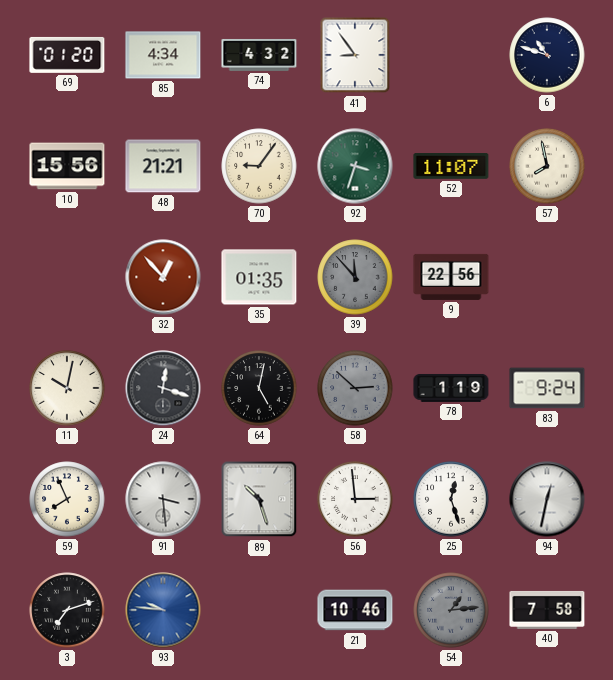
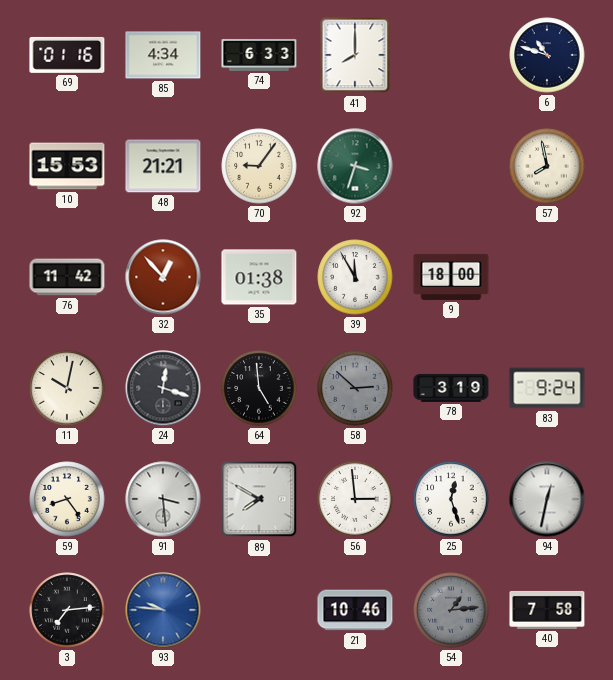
69: 01:20 -> 01:16
74: 4:32 -> 6:33
41: 8:54 -> 8:00
10: 15:56 -> 15:53
52: 11:07 -> none
76: none -> 11:42
35: 01:35 -> 01:38
39: 11:53 -> 11:55
39 dial: grey -> white
9: 22:56 -> 18:00
64: 5:02 -> 4:59
78: 1:19 -> 3:19
59: 7:56 -> 8:24
89: 10:27 -> 7:50
3: 7:12 -> 7:14
